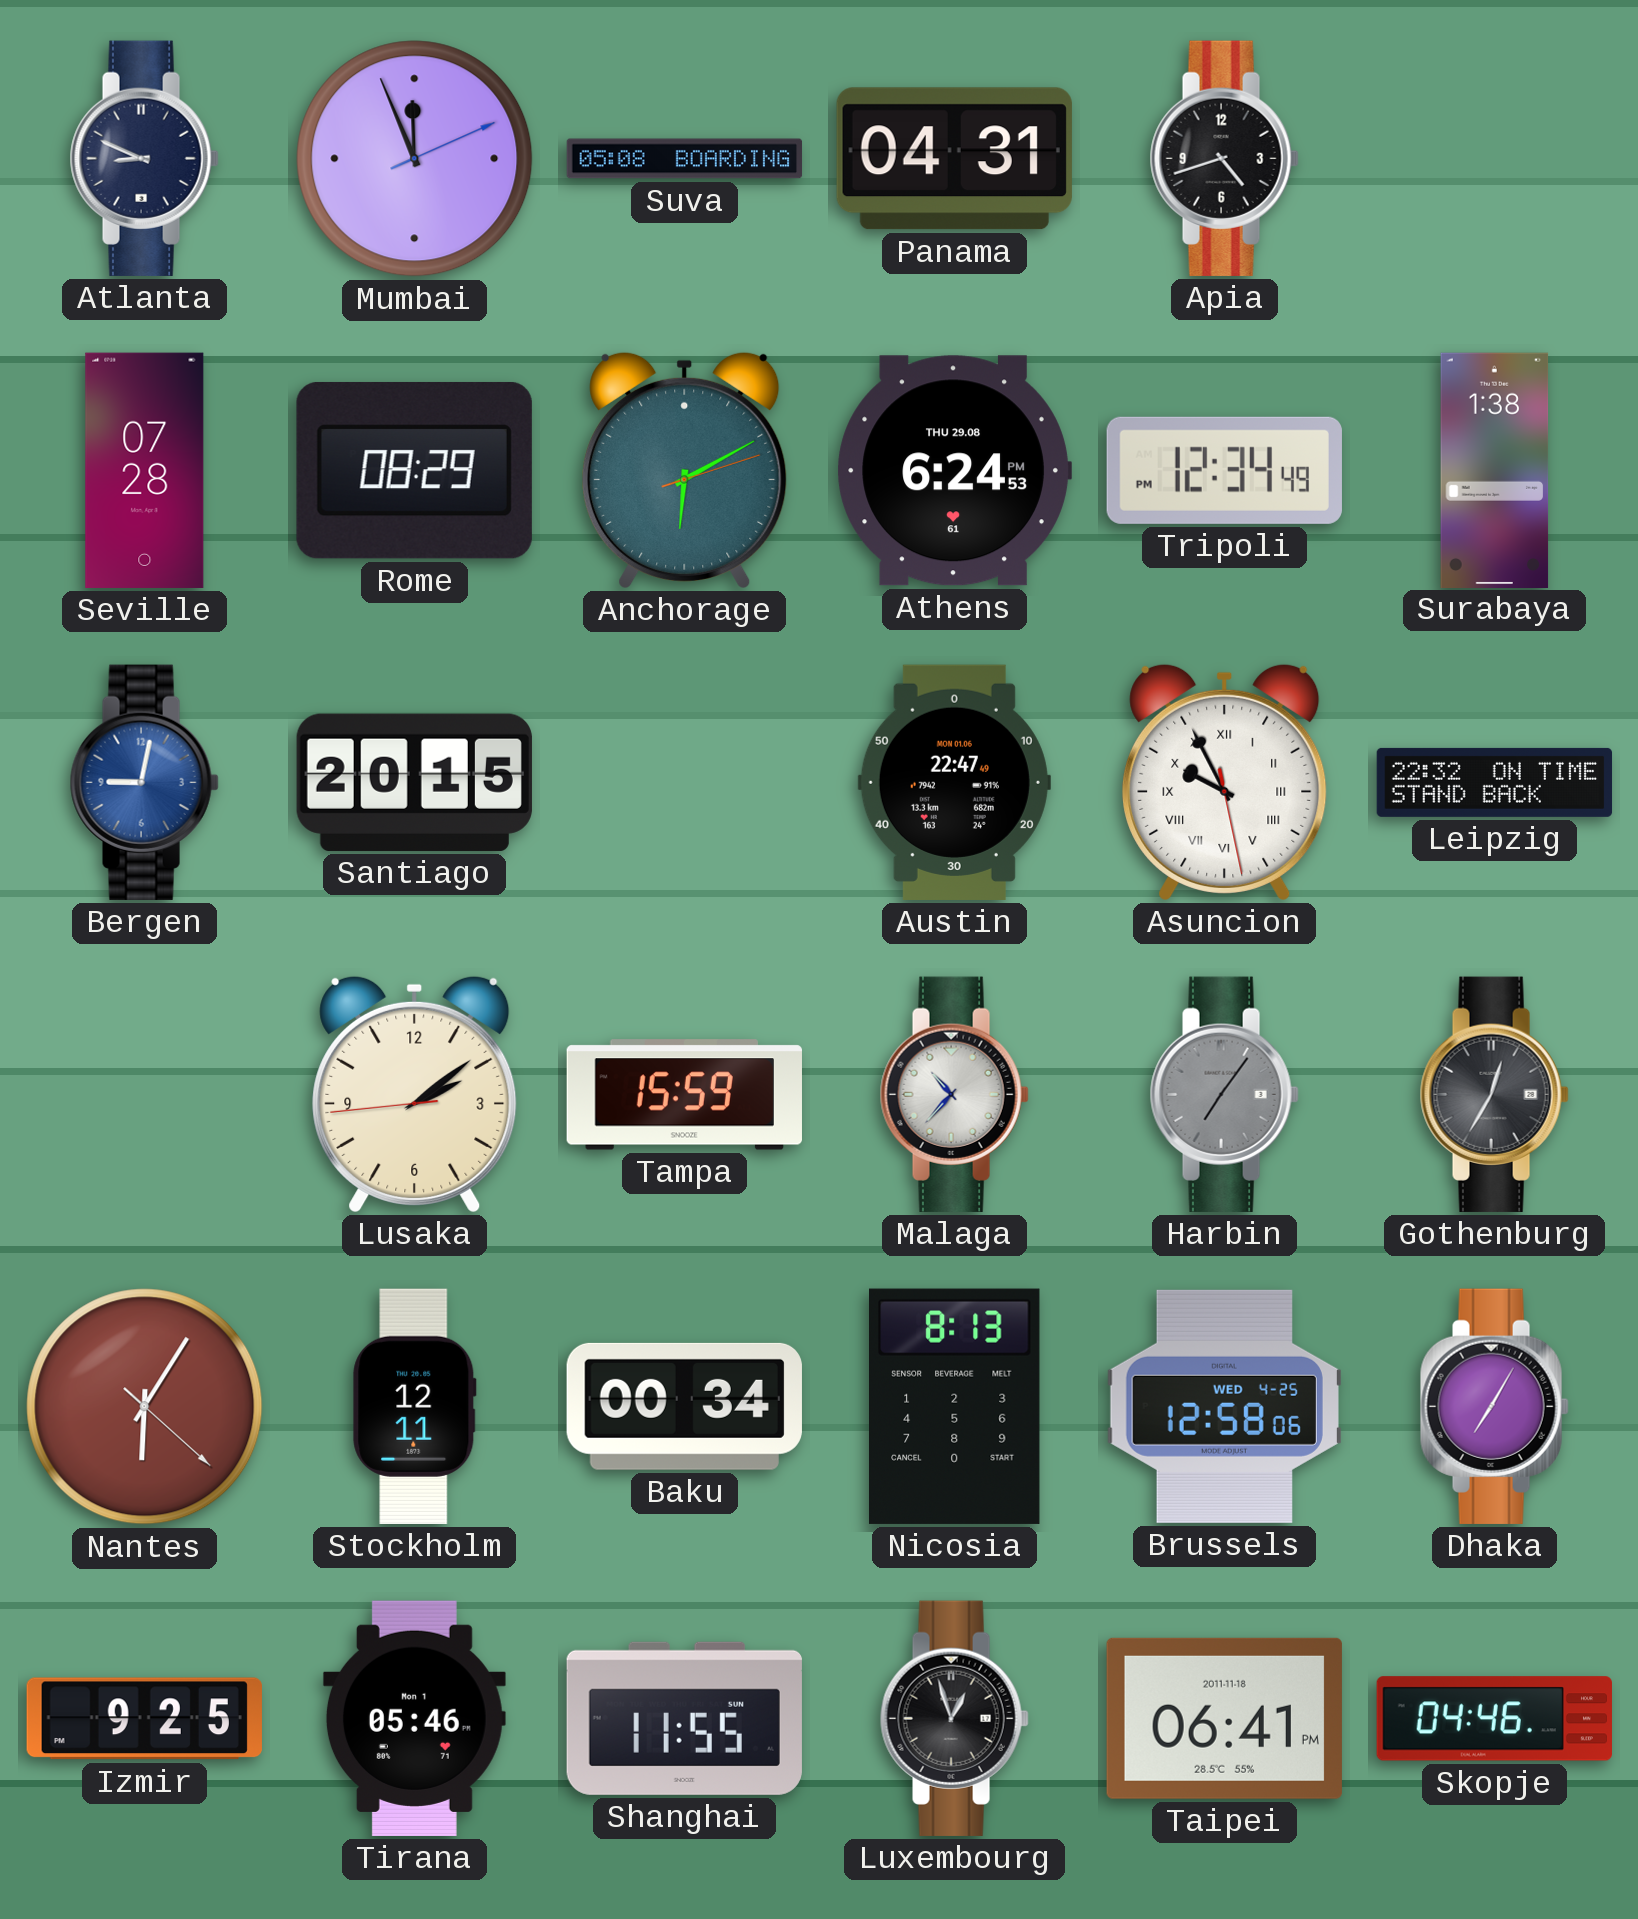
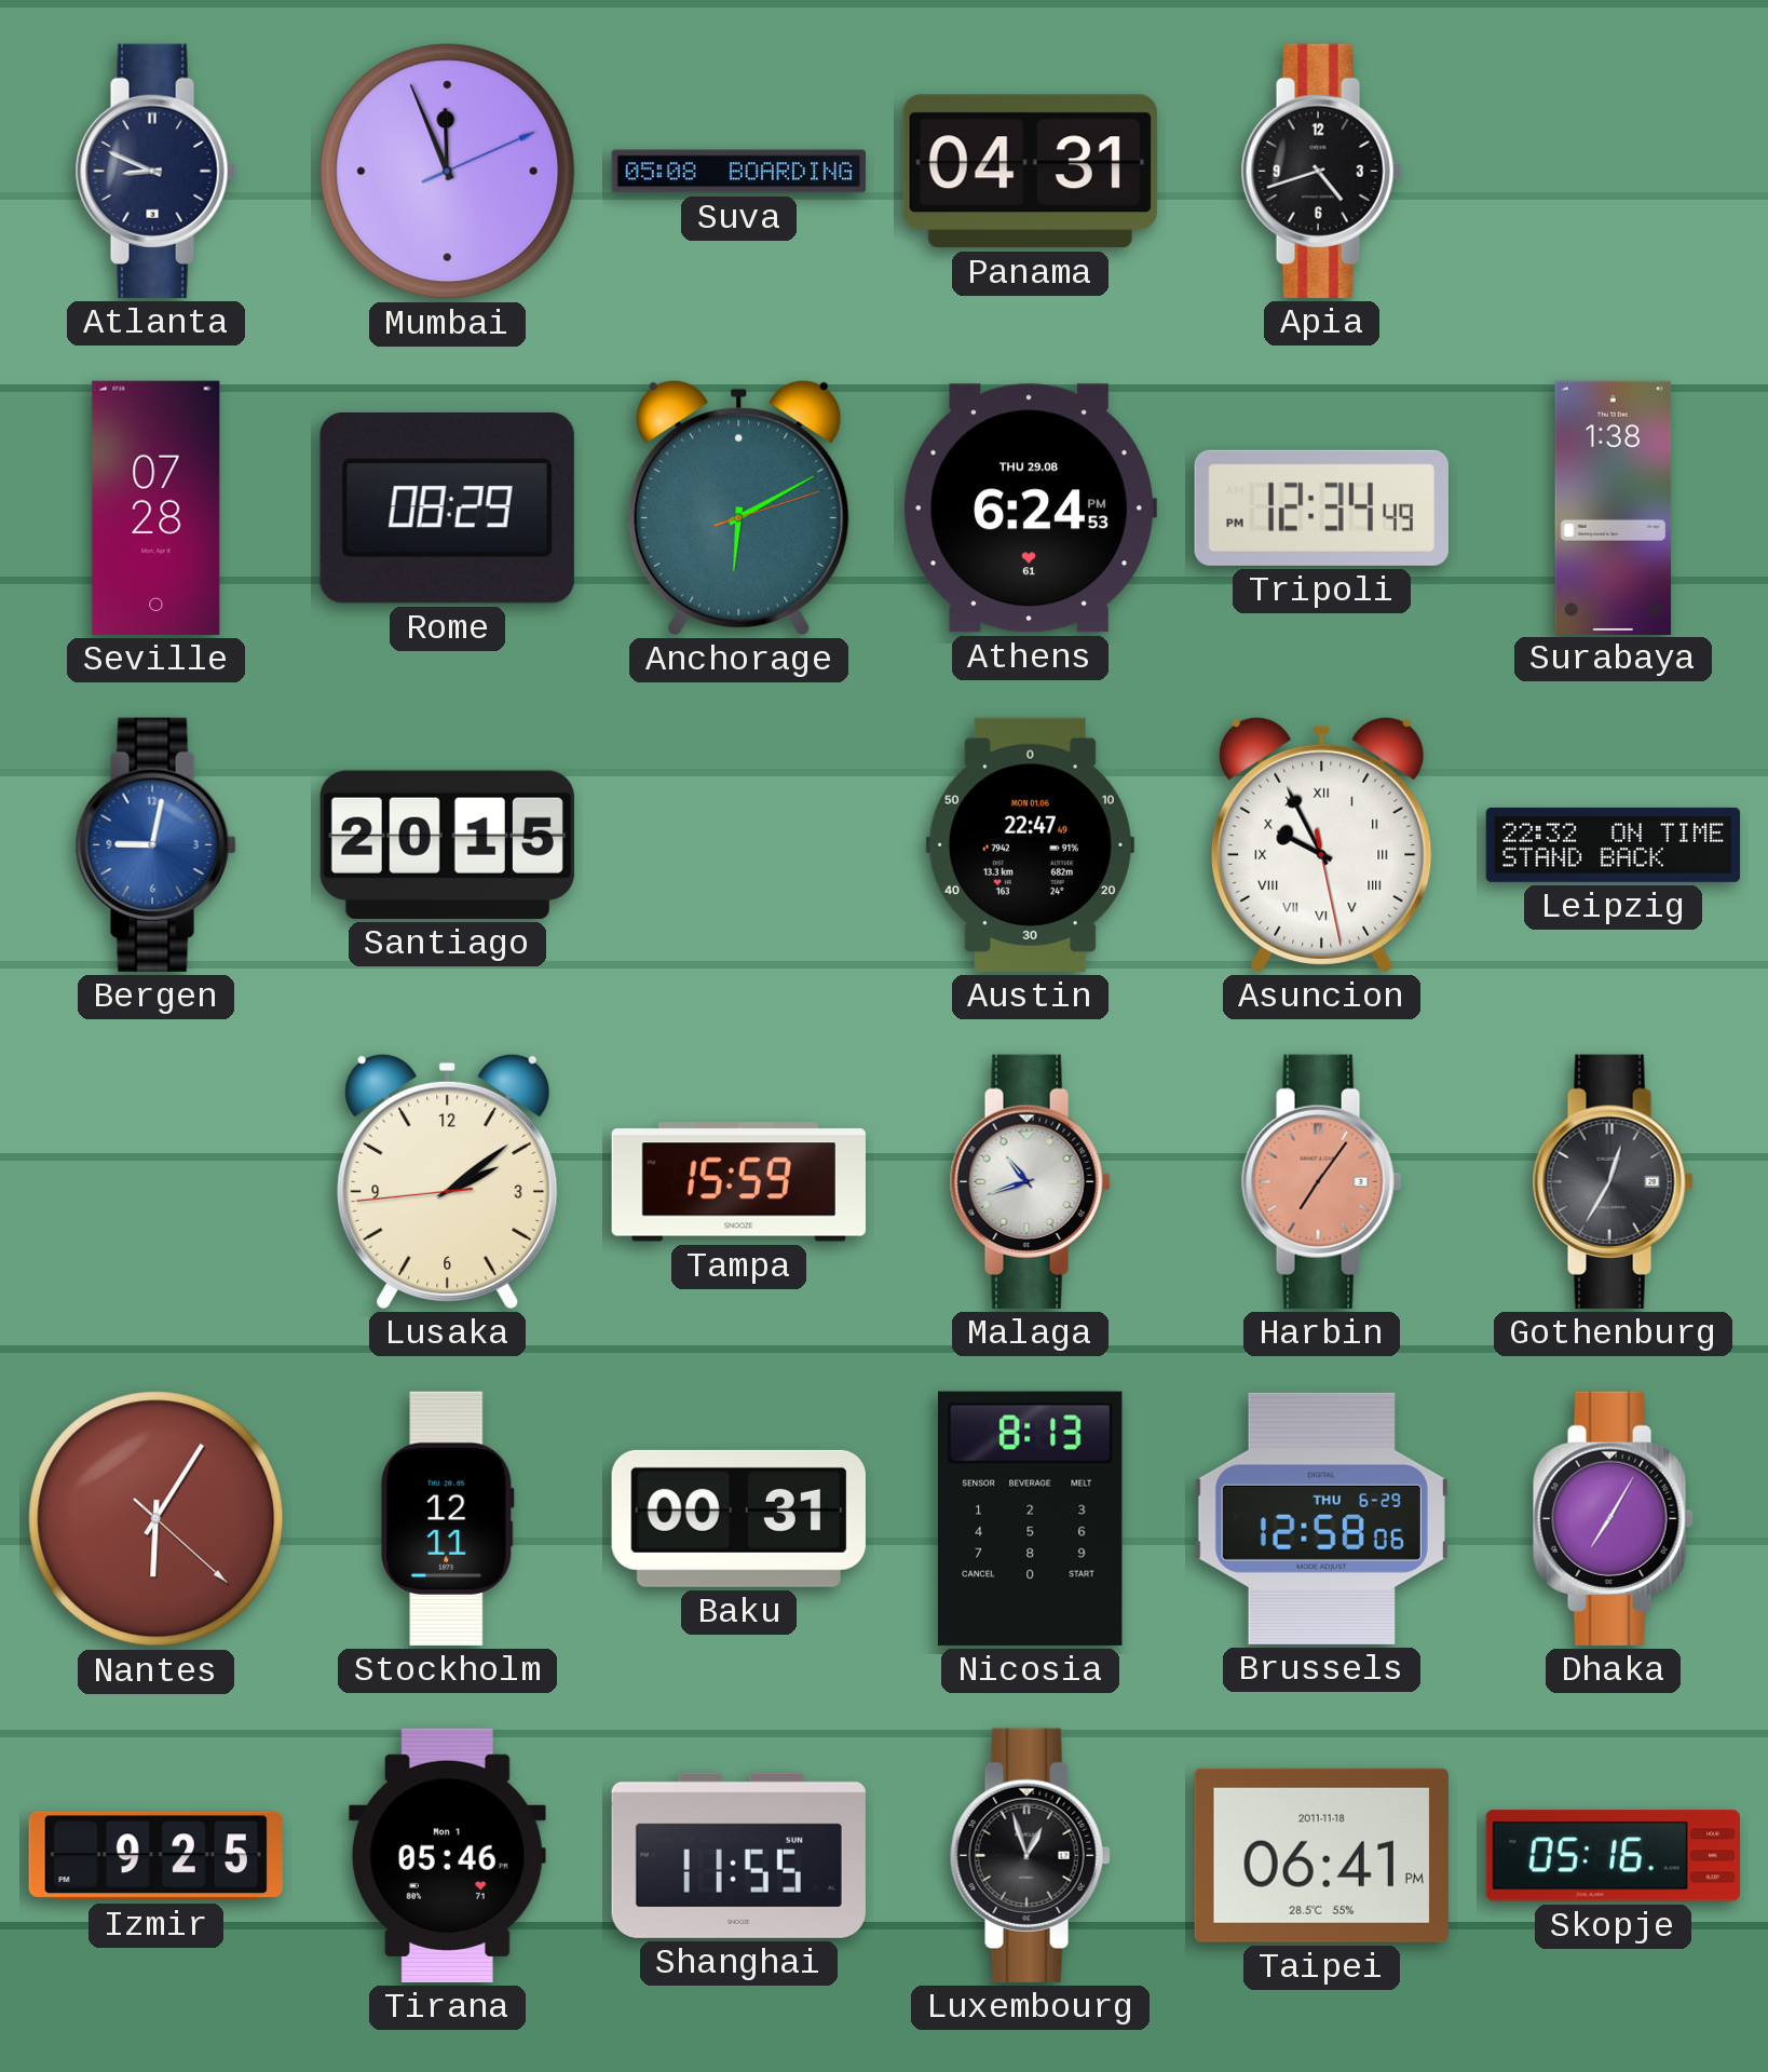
Malaga: 10:37 -> 10:42
Harbin dial: grey -> salmon
Baku: 00:34 -> 00:31
Brussels date: WED 4-25 -> THU 6-29
Skopje: 04:46 -> 05:16
